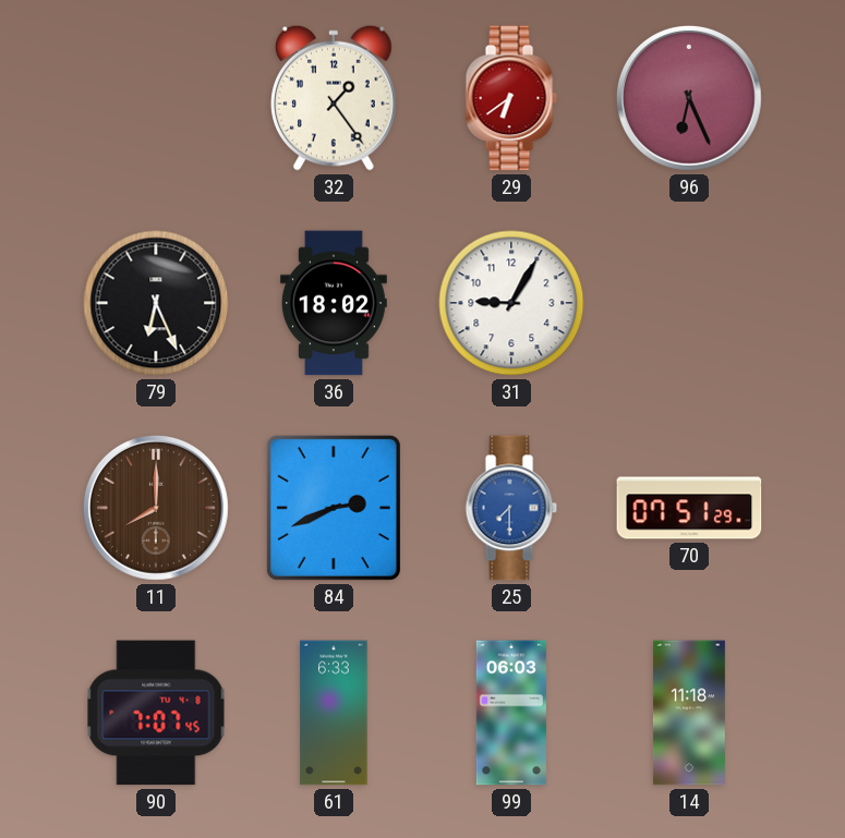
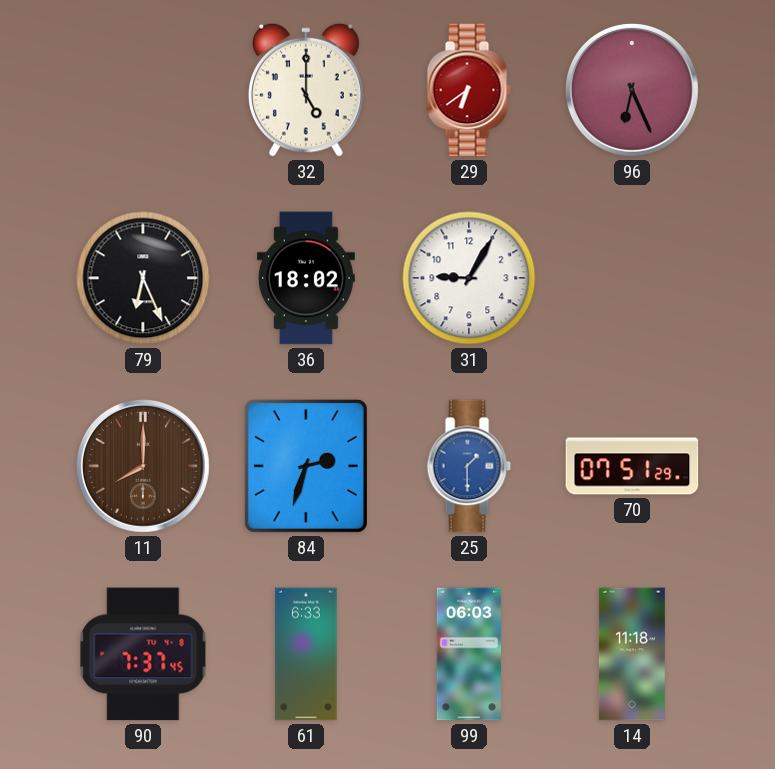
32: 1:24 -> 5:00
84: 2:41 -> 2:33
25: 7:30 -> 1:30
90: 7:07 -> 7:37
